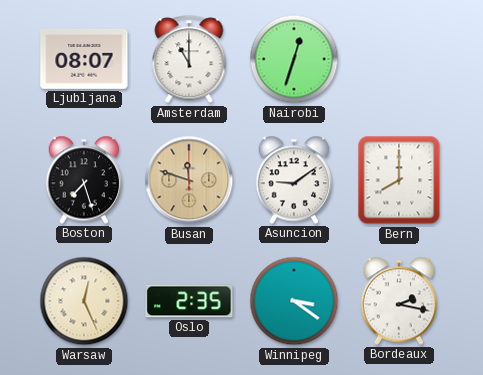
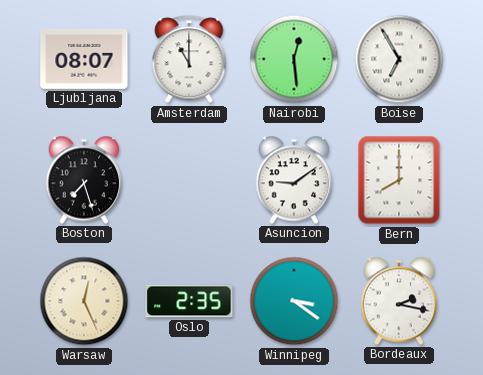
Nairobi: 12:33 -> 12:29
Boise: none -> 6:55
Busan: 11:48 -> none
